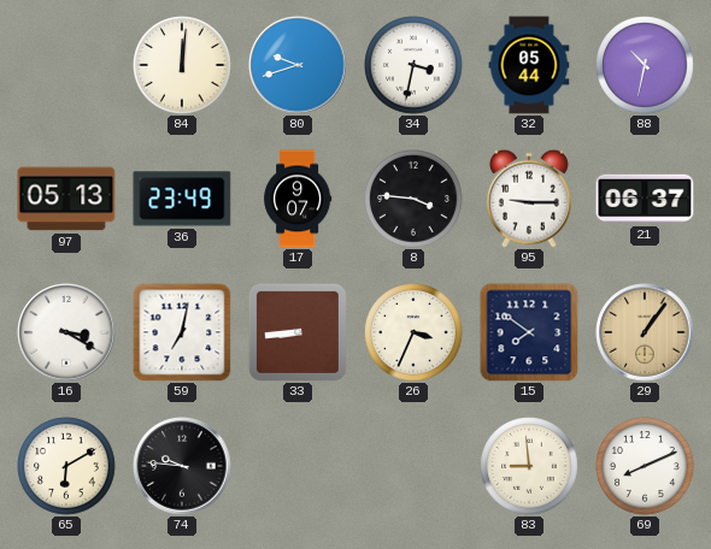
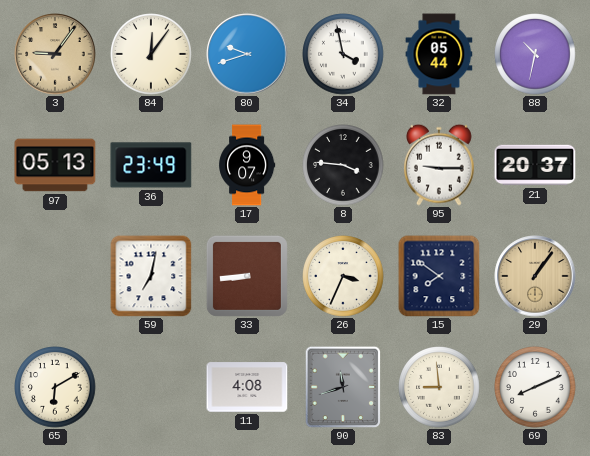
3: none -> 9:06
84: 12:01 -> 12:06
34: 3:32 -> 3:58
21: 06:37 -> 20:37
16: 3:20 -> none
74: 9:46 -> none
11: none -> 4:08
90: none -> 11:42
